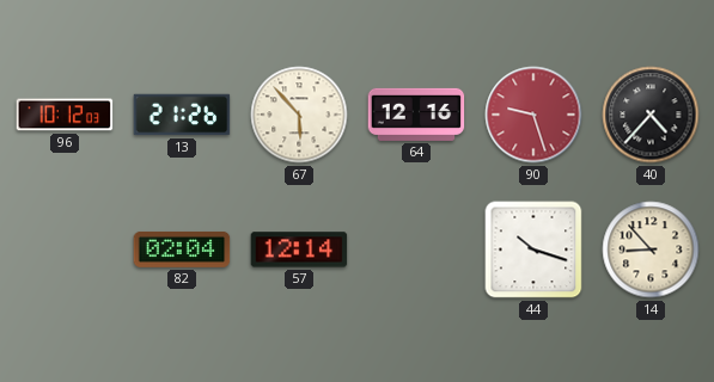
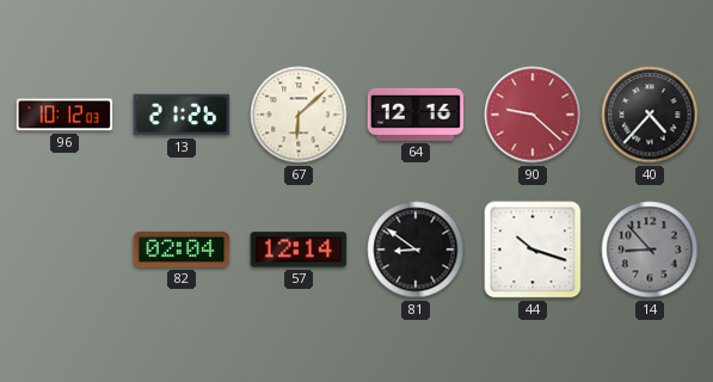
67: 5:53 -> 6:08
90: 9:27 -> 9:22
81: none -> 8:51
14 dial: cream -> grey
